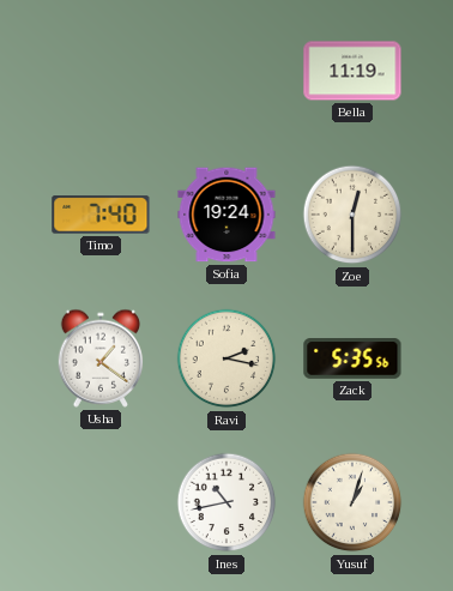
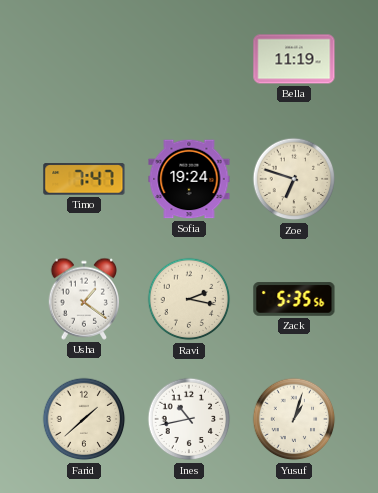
Timo: 7:40 -> 7:47
Zoe: 12:30 -> 6:48
Farid: none -> 1:38
